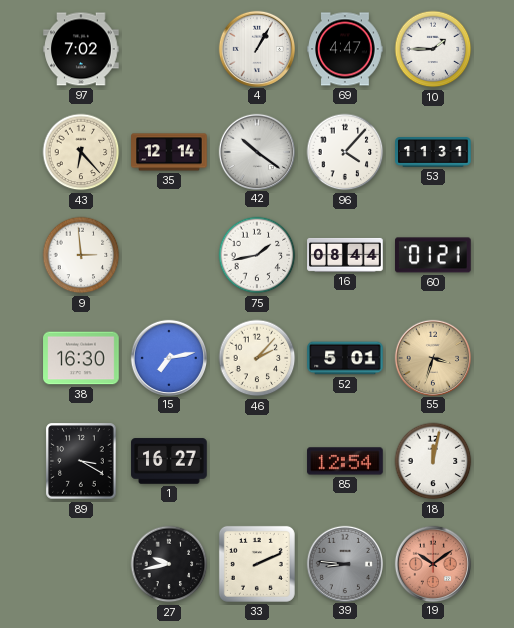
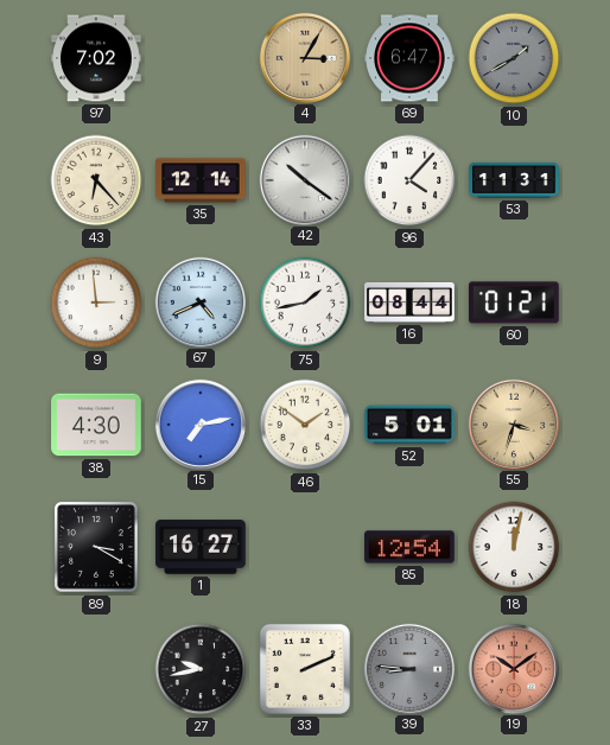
4: 1:05 -> 3:05
4 dial: white -> champagne
69: 4:47 -> 6:47
10: 1:45 -> 1:40
10 dial: white -> grey
67: none -> 4:41
38: 16:30 -> 4:30
46: 2:07 -> 1:51
